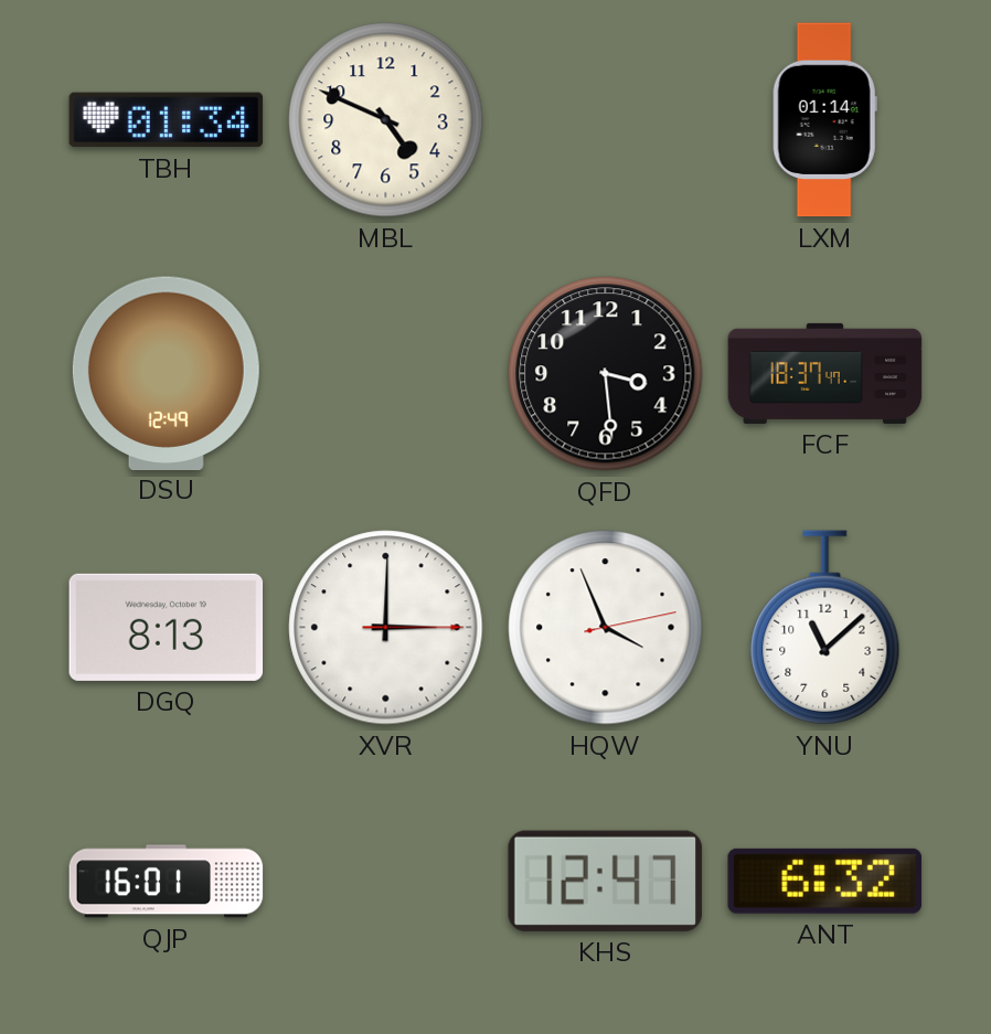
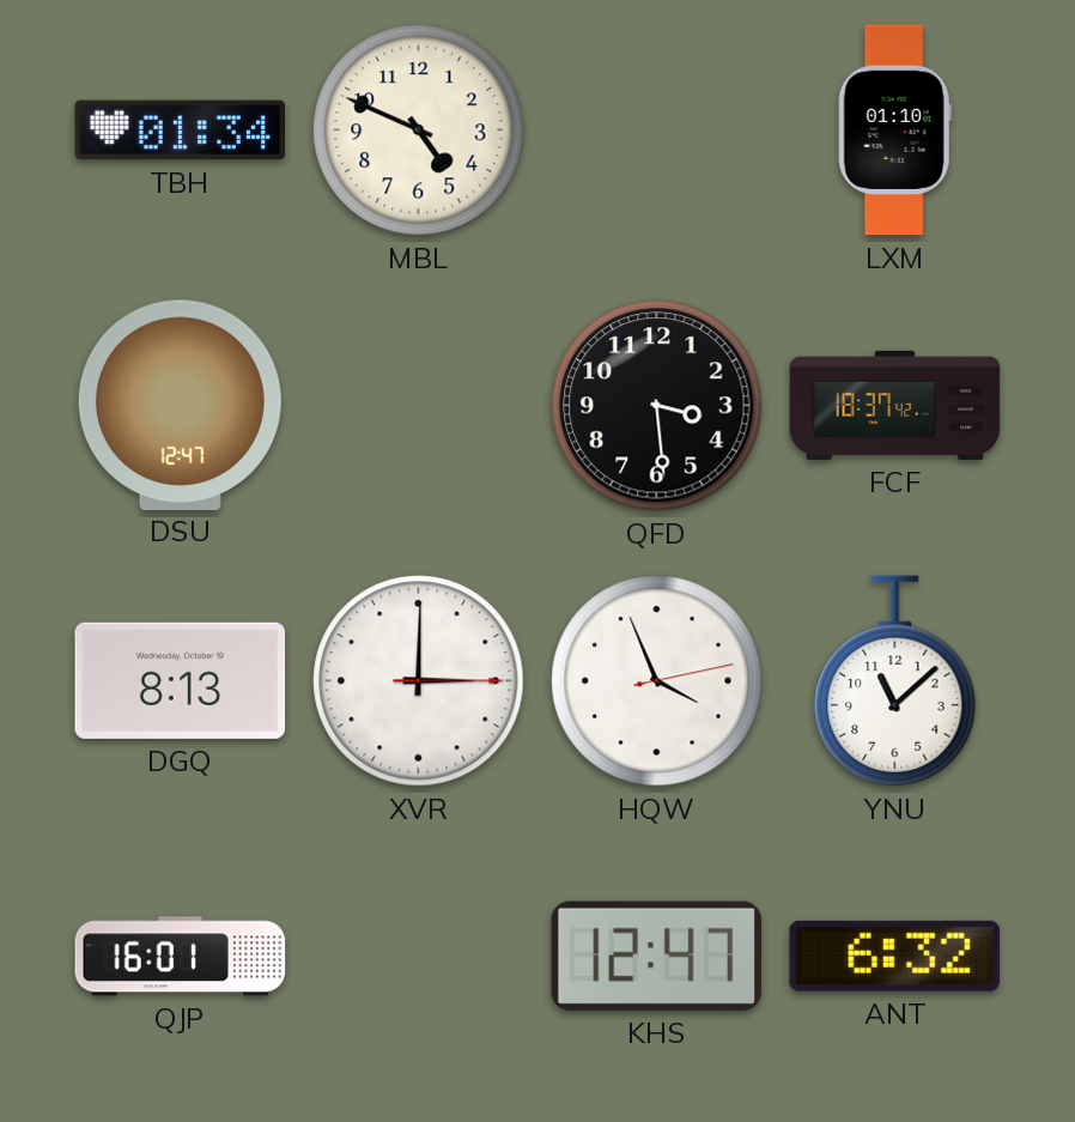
LXM: 01:14 -> 01:10
DSU: 12:49 -> 12:47
FCF: 18:37:47 -> 18:37:42
